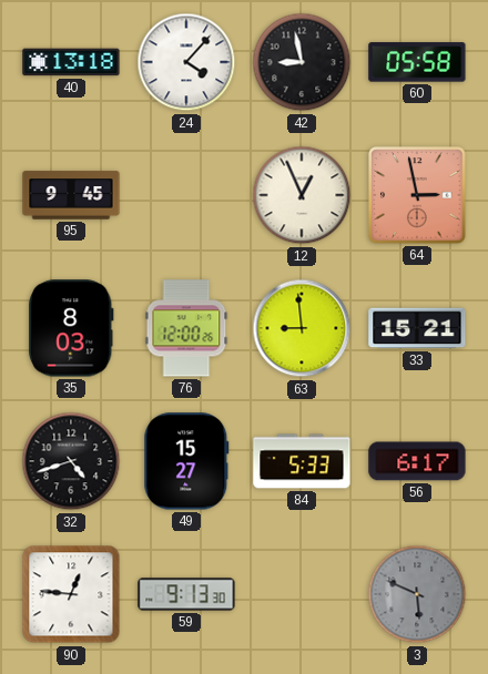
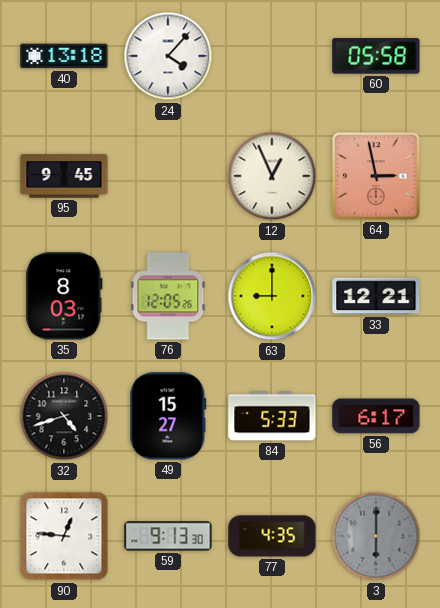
42: 8:58 -> none
76: 12:00 -> 12:05
63: 8:59 -> 9:00
33: 15:21 -> 12:21
77: none -> 4:35
3: 5:49 -> 6:00
